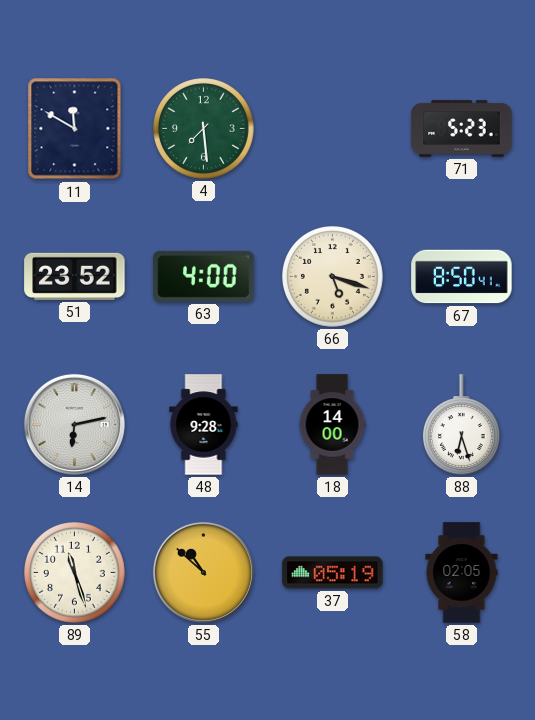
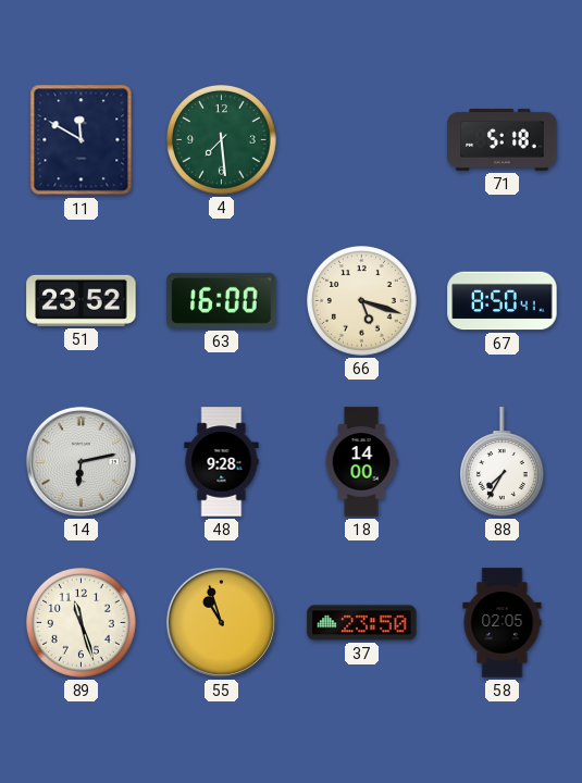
71: 5:23 -> 5:18
63: 4:00 -> 16:00
88: 6:27 -> 7:35
55: 10:52 -> 10:57
37: 05:19 -> 23:50
